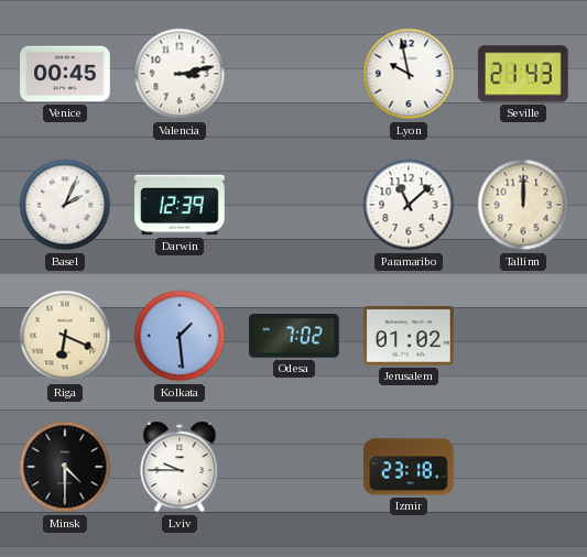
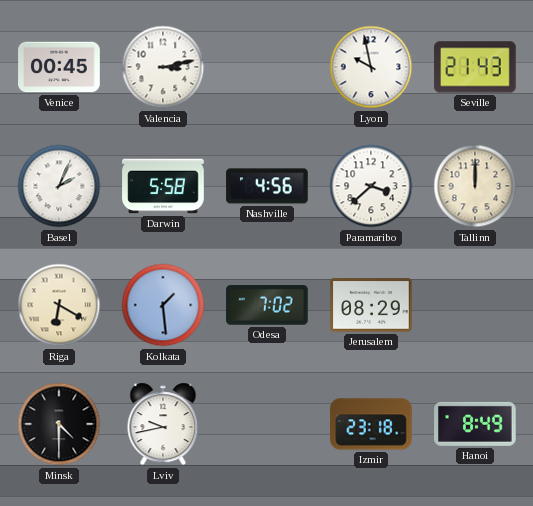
Darwin: 12:39 -> 5:58
Nashville: none -> 4:56
Paramaribo: 11:08 -> 3:38
Riga: 6:19 -> 6:20
Jerusalem: 01:02 -> 08:29
Lviv: 9:45 -> 9:43
Hanoi: none -> 8:49
